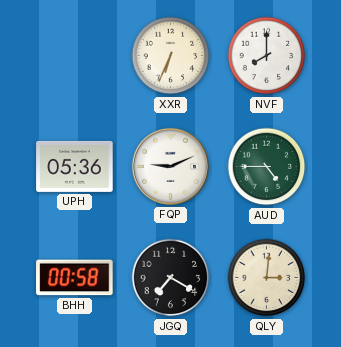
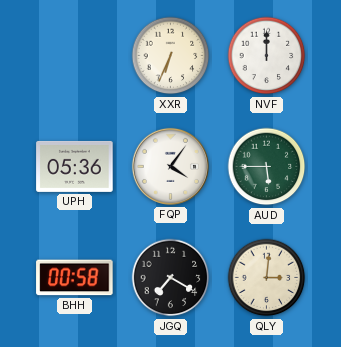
NVF: 8:00 -> 12:00
FQP: 9:11 -> 4:06
AUD: 4:45 -> 5:45
